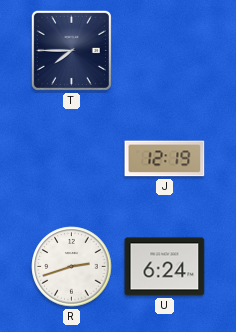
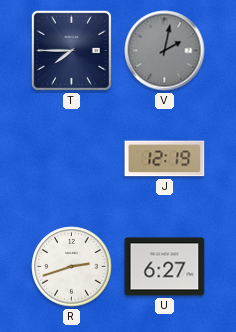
V: none -> 2:02
U: 6:24 -> 6:27
